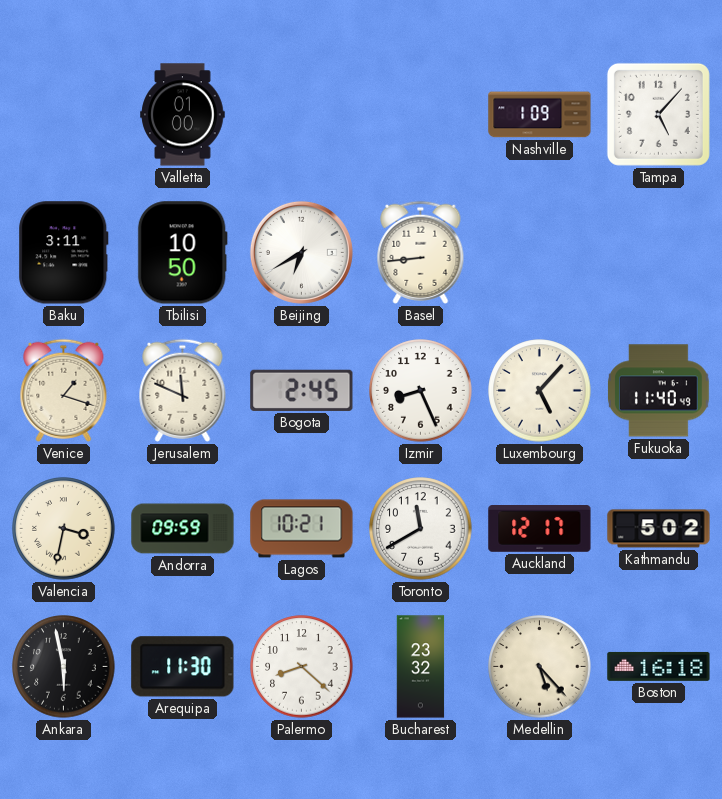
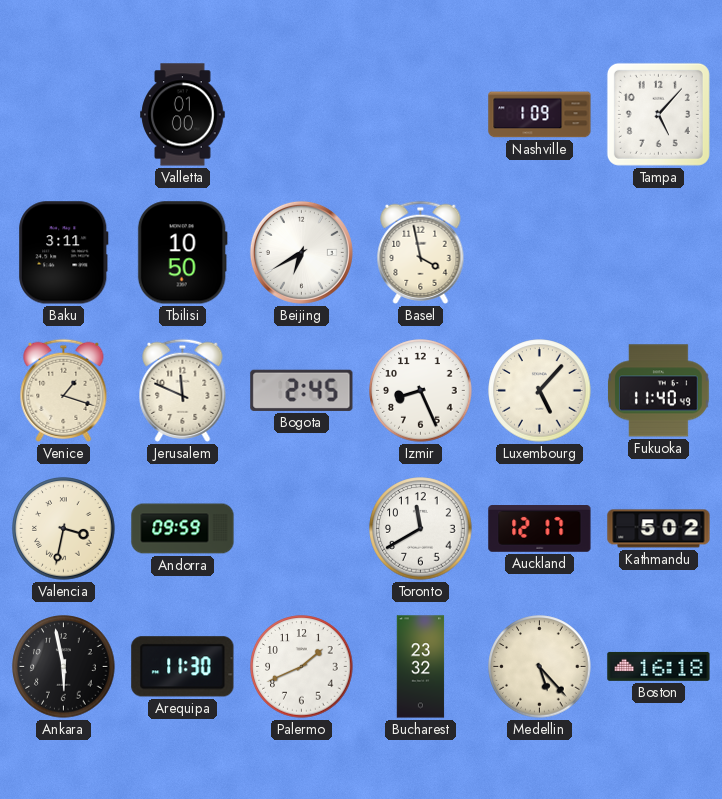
Basel: 8:44 -> 3:58
Lagos: 10:21 -> none
Palermo: 8:22 -> 1:41
